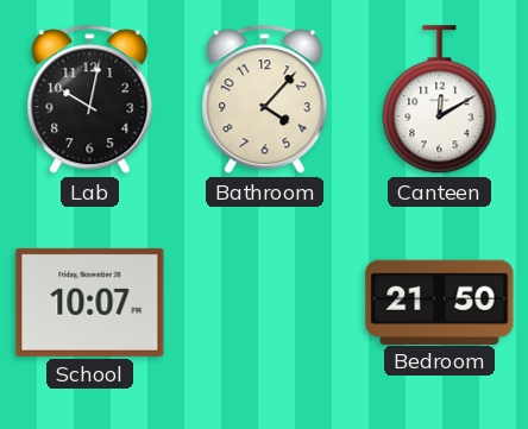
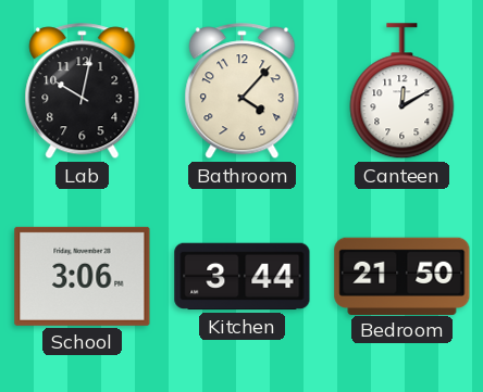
School: 10:07 -> 3:06
Kitchen: none -> 3:44
